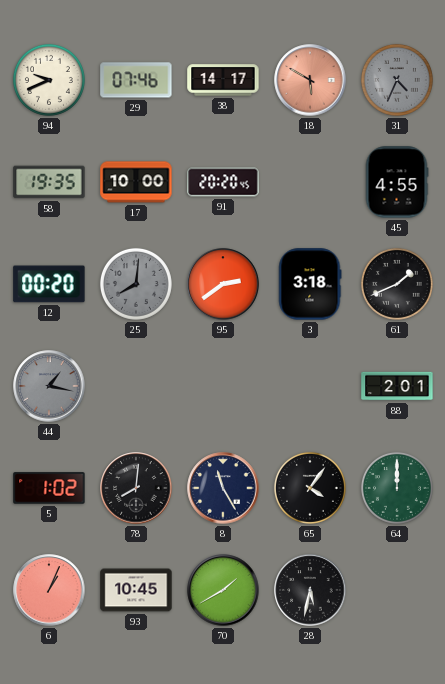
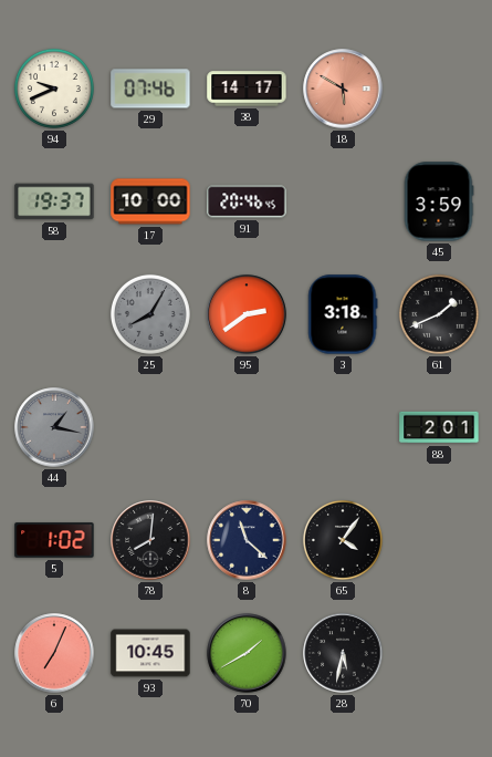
31: 4:34 -> none
58: 19:35 -> 19:37
91: 20:20 -> 20:46
45: 4:55 -> 3:59
12: 00:20 -> none
25: 8:01 -> 8:05
8: 11:25 -> 11:22
64: 12:00 -> none
6: 1:04 -> 7:04
